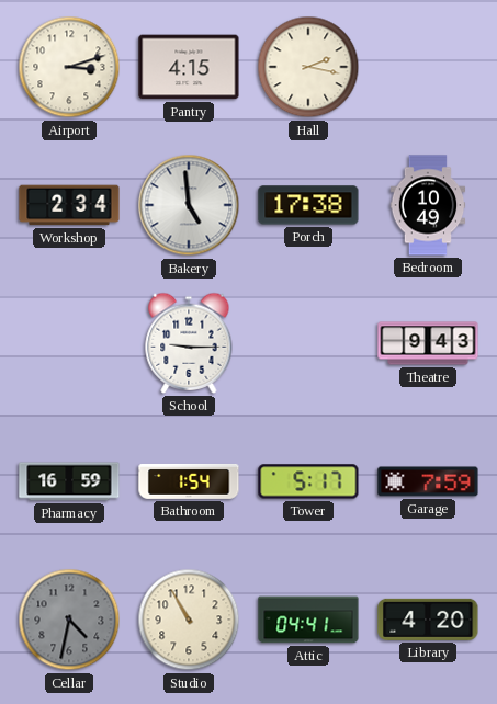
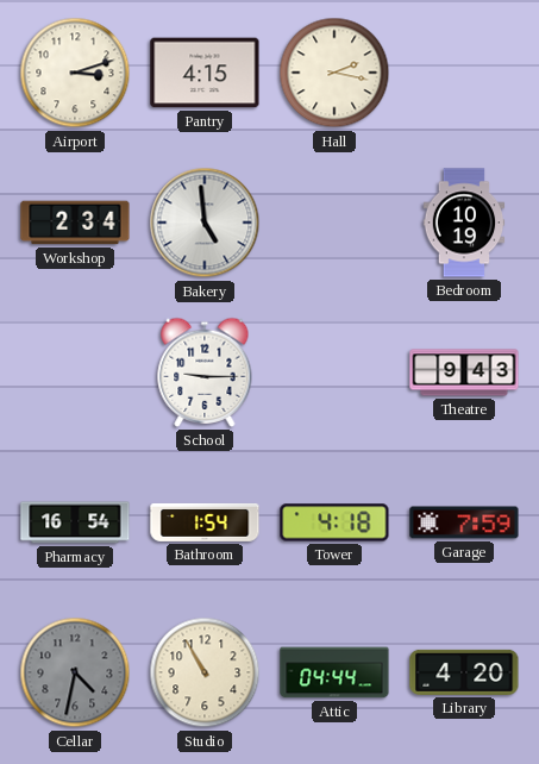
Porch: 17:38 -> none
Bedroom: 10:49 -> 10:19
Pharmacy: 16:59 -> 16:54
Tower: 5:17 -> 4:18
Attic: 04:41 -> 04:44
